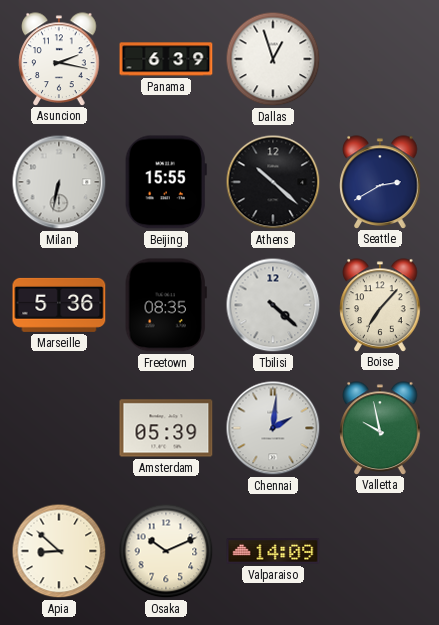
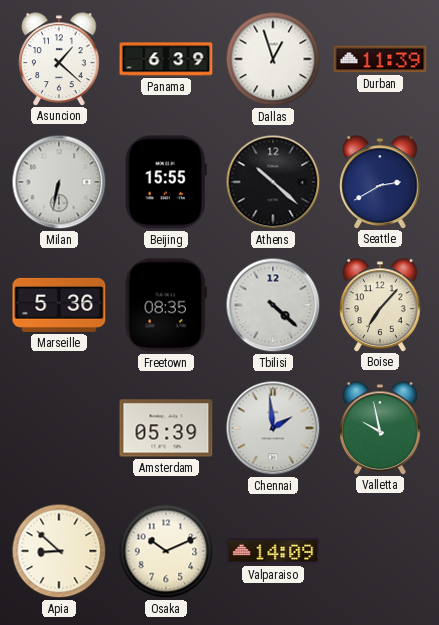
Asuncion: 2:17 -> 1:22
Durban: none -> 11:39
Chennai: 2:01 -> 1:59
